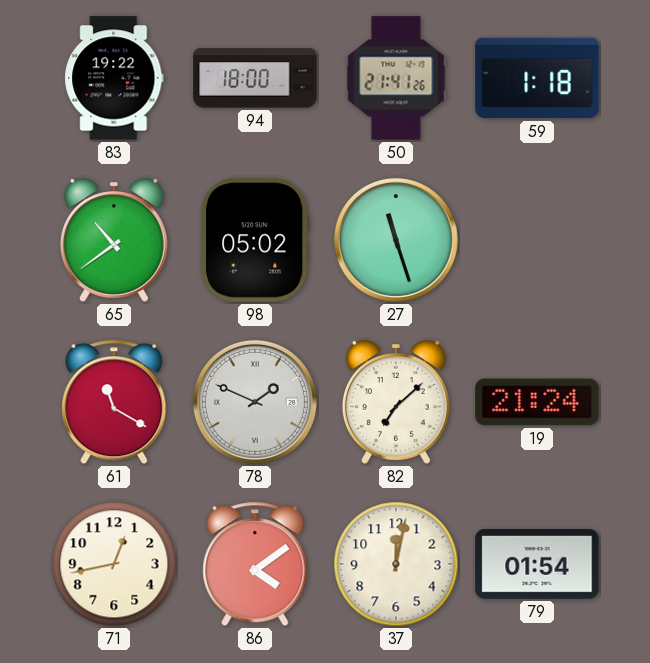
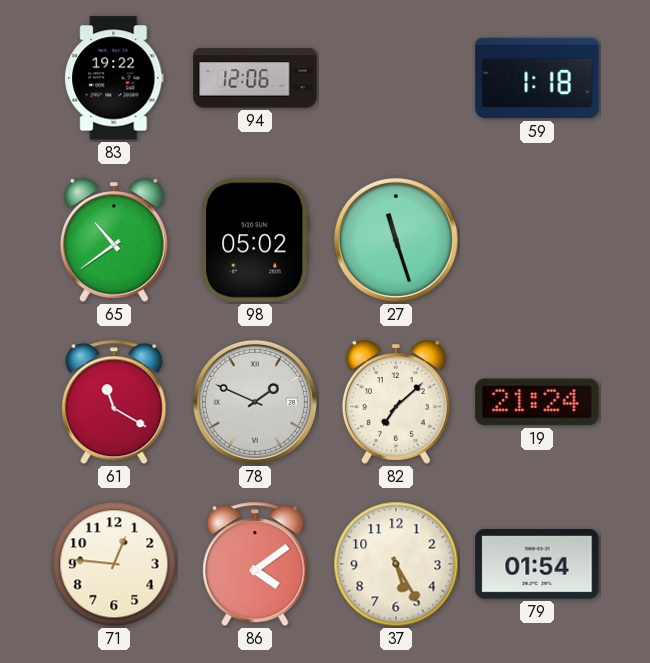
94: 18:00 -> 12:06
50: 21:41 -> none
71: 12:43 -> 12:46
37: 12:02 -> 5:25
